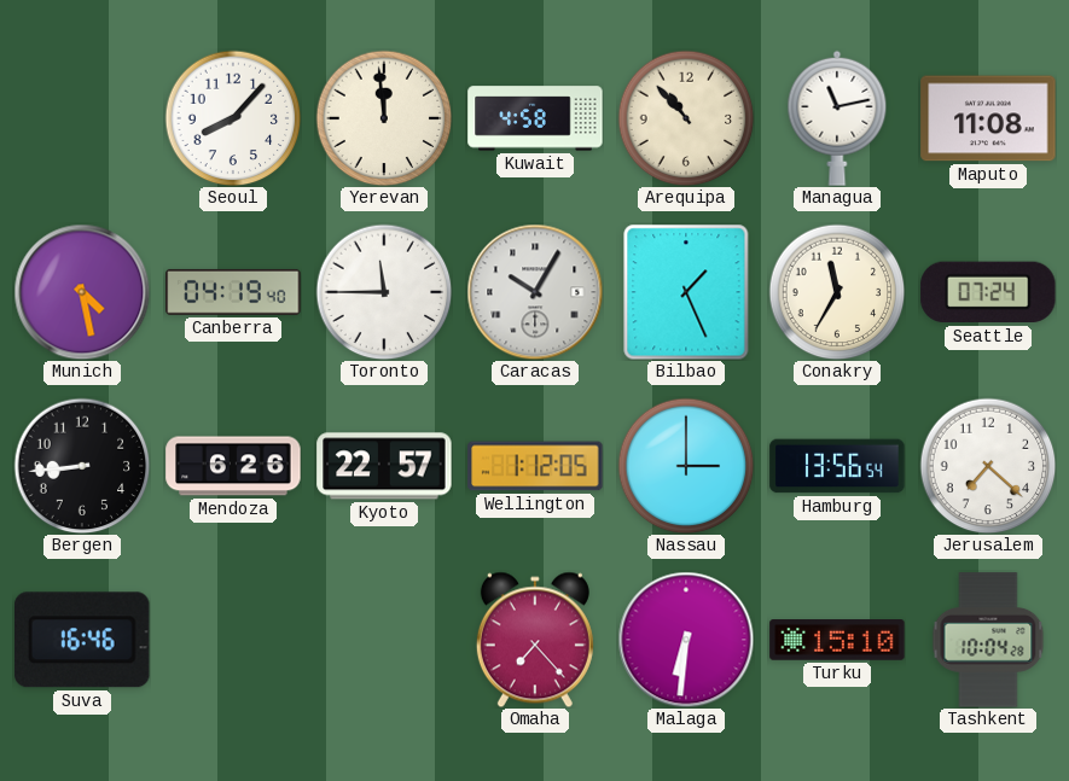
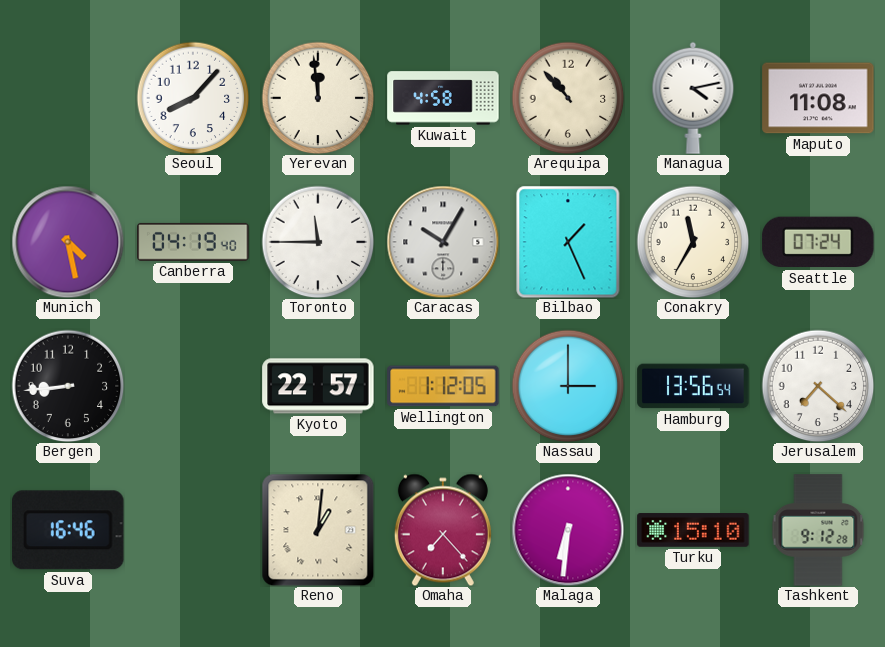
Managua: 11:13 -> 4:13
Mendoza: 6:26 -> none
Reno: none -> 1:01
Tashkent: 10:04 -> 9:12
